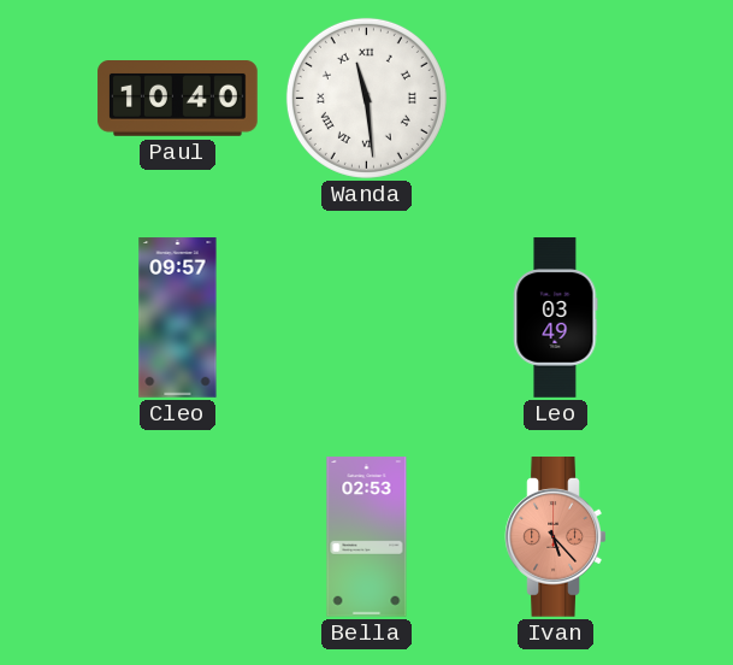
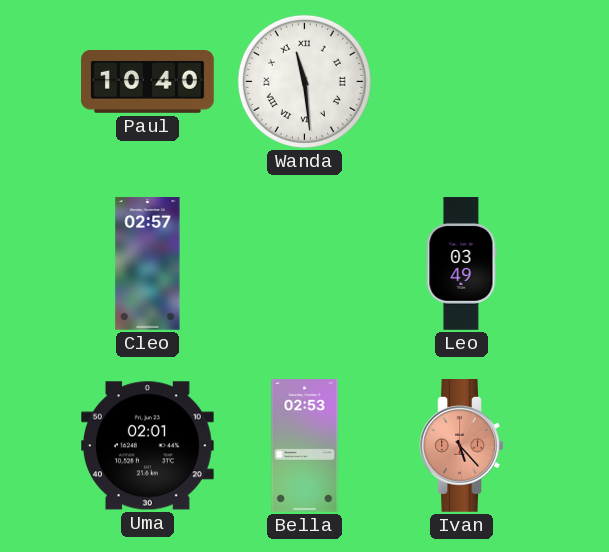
Cleo: 09:57 -> 02:57
Uma: none -> 02:01
